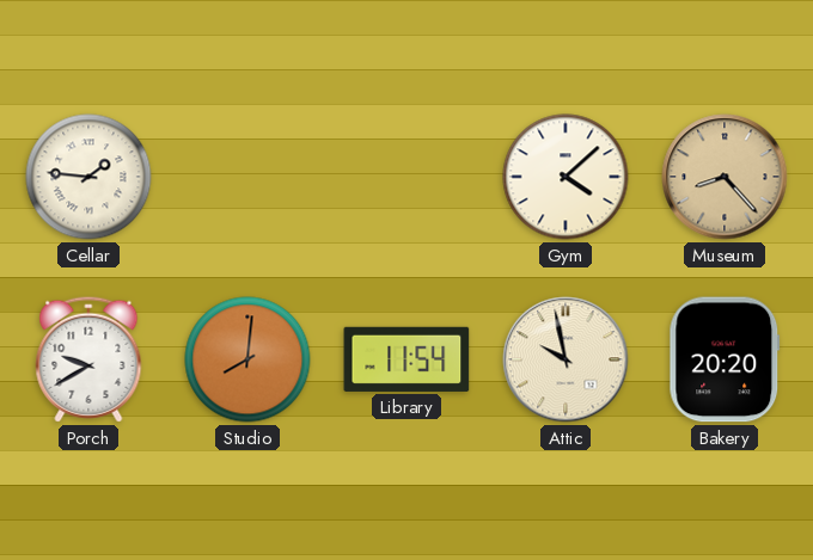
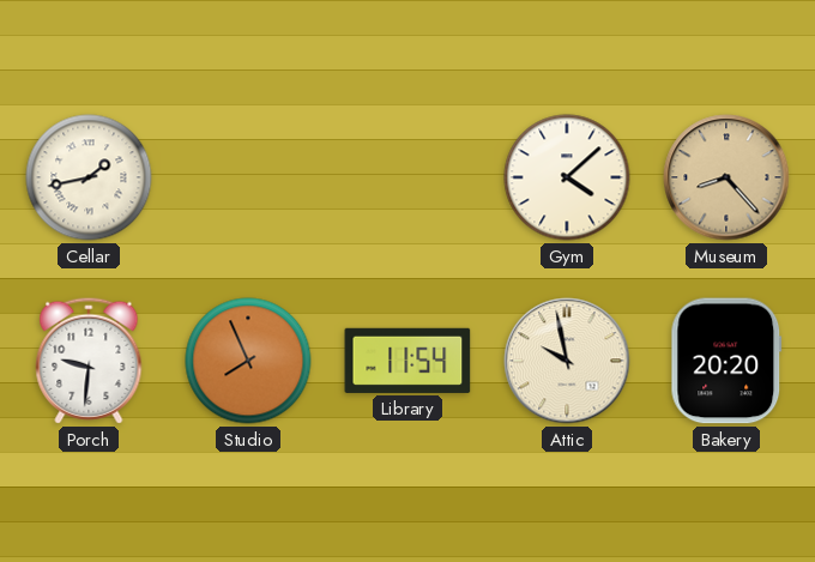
Cellar: 1:46 -> 1:43
Porch: 9:40 -> 9:31
Studio: 8:01 -> 7:56
